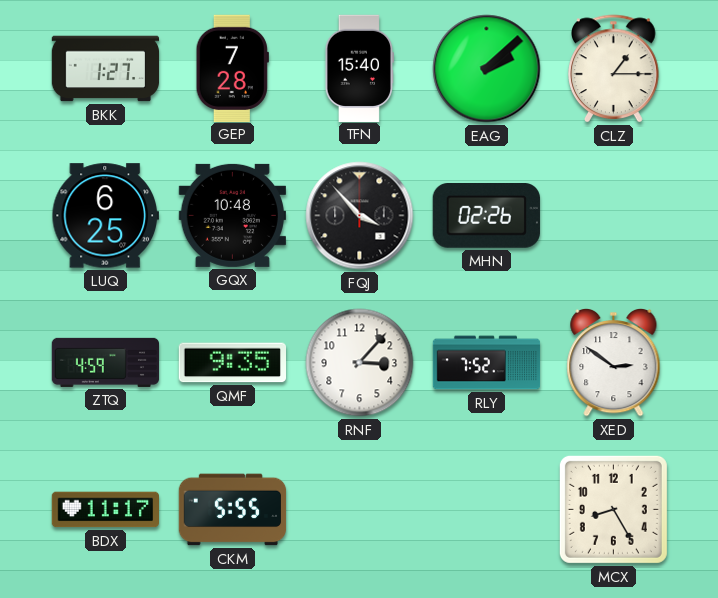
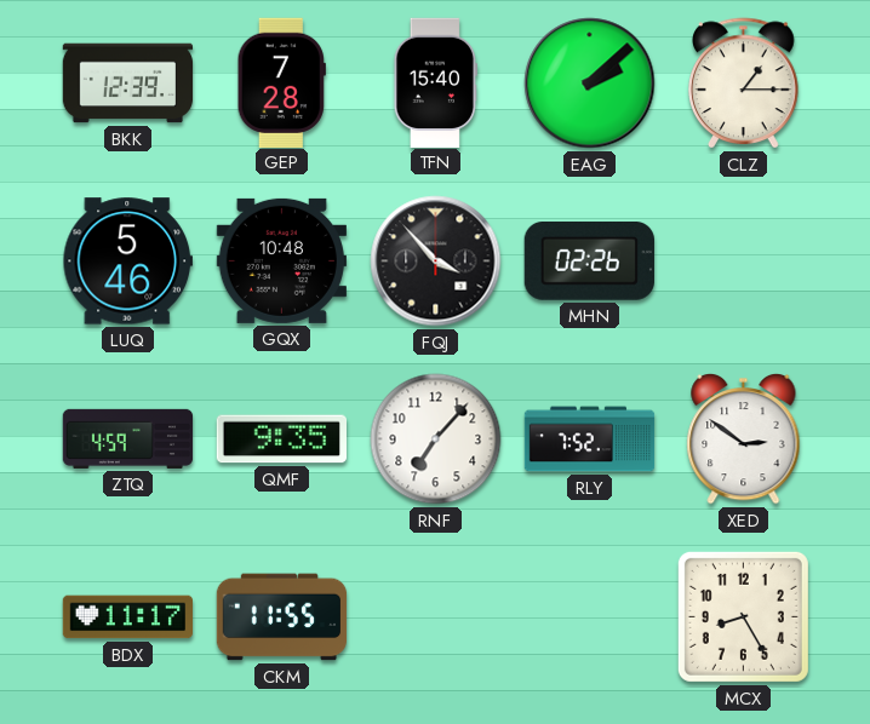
BKK: 1:27 -> 12:39
LUQ: 6:25 -> 5:46
RNF: 3:07 -> 7:07
CKM: 5:55 -> 11:55
